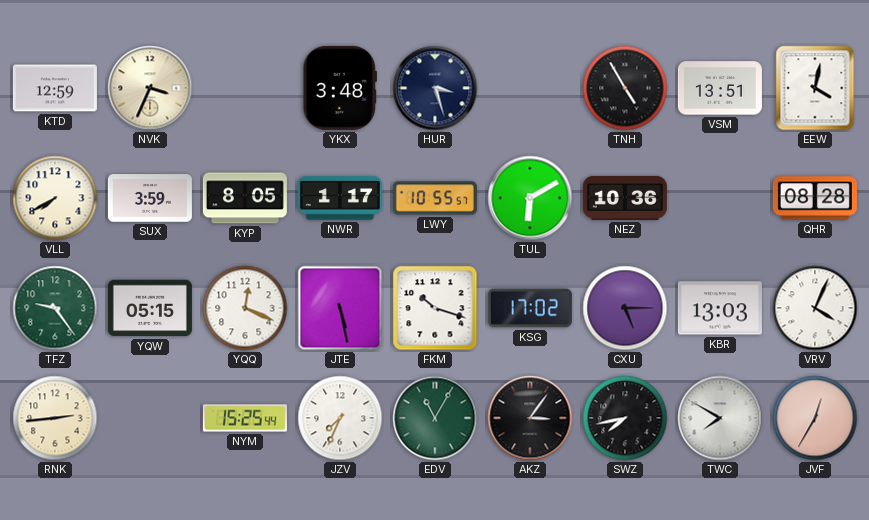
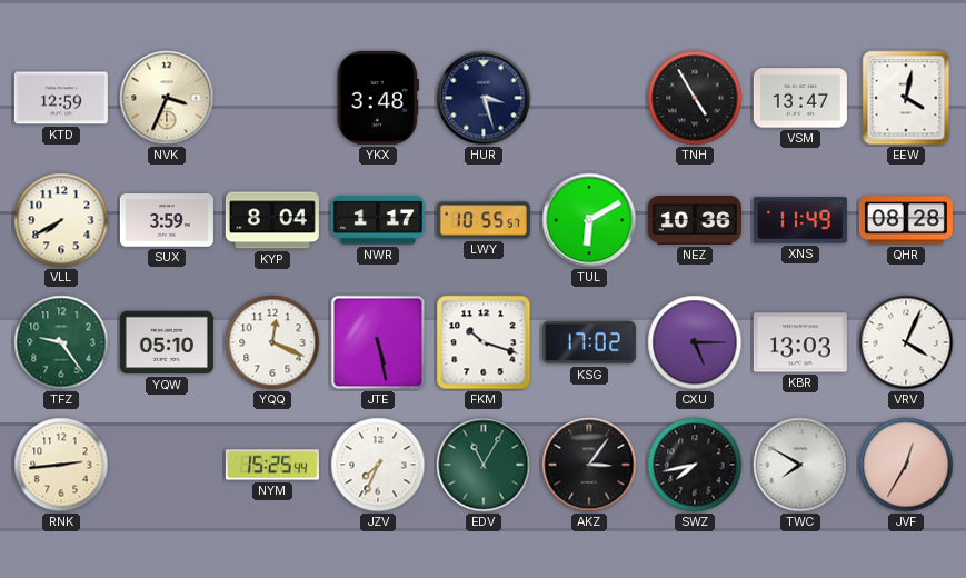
VSM: 13:51 -> 13:47
KYP: 8:05 -> 8:04
XNS: none -> 11:49
YQW: 05:15 -> 05:10
